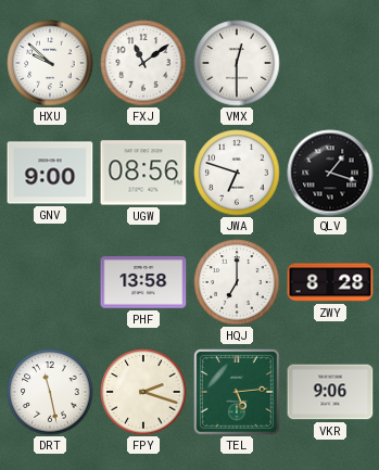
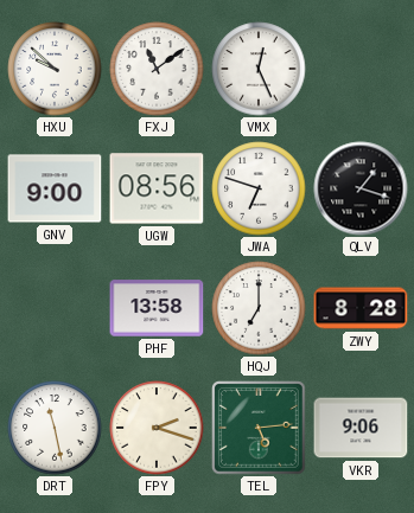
VMX: 12:30 -> 12:26
